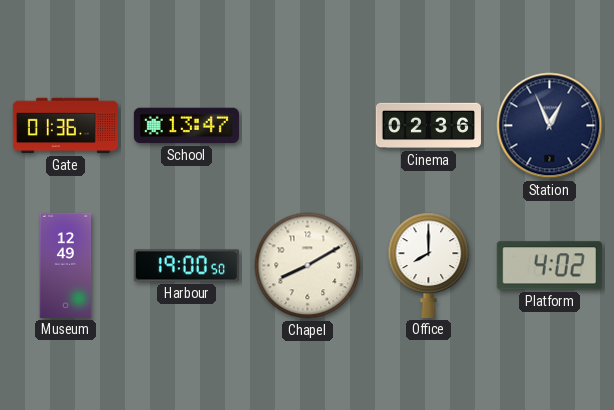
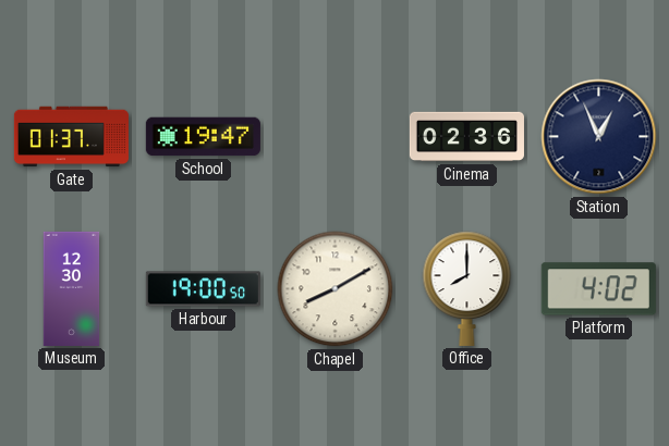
Gate: 01:36 -> 01:37
School: 13:47 -> 19:47
Museum: 12:49 -> 12:30
